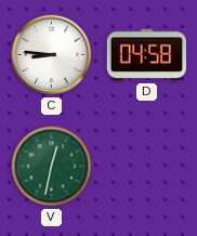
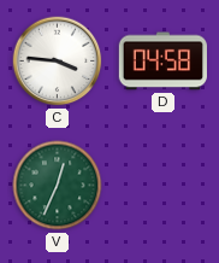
C: 8:46 -> 3:46
V: 12:32 -> 12:34
